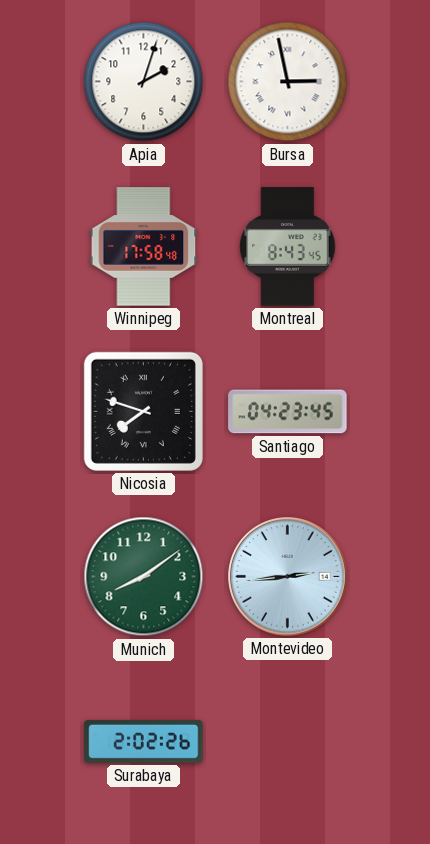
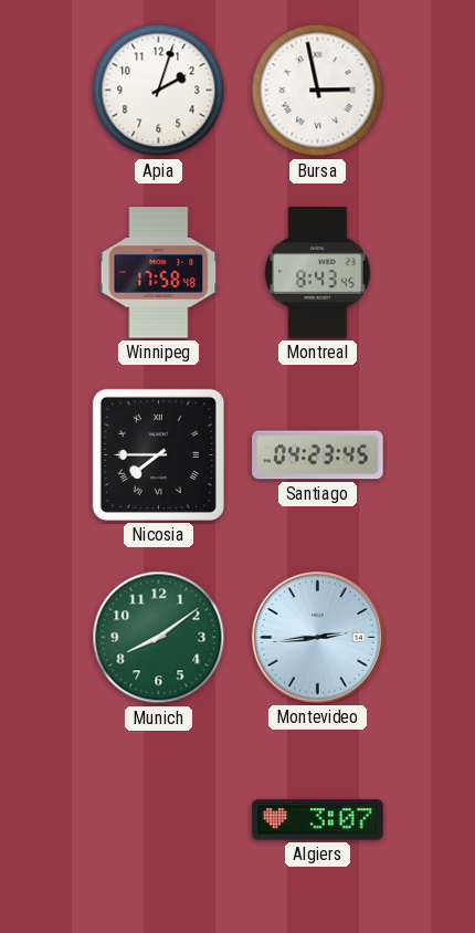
Nicosia: 7:48 -> 7:45
Surabaya: 2:02 -> none
Algiers: none -> 3:07
